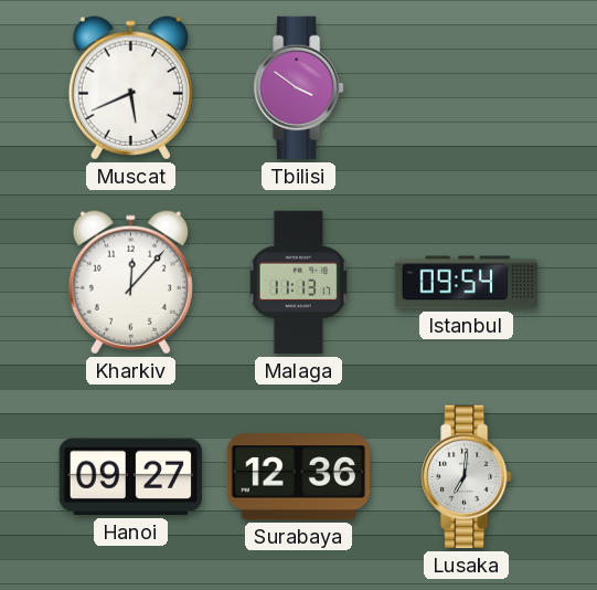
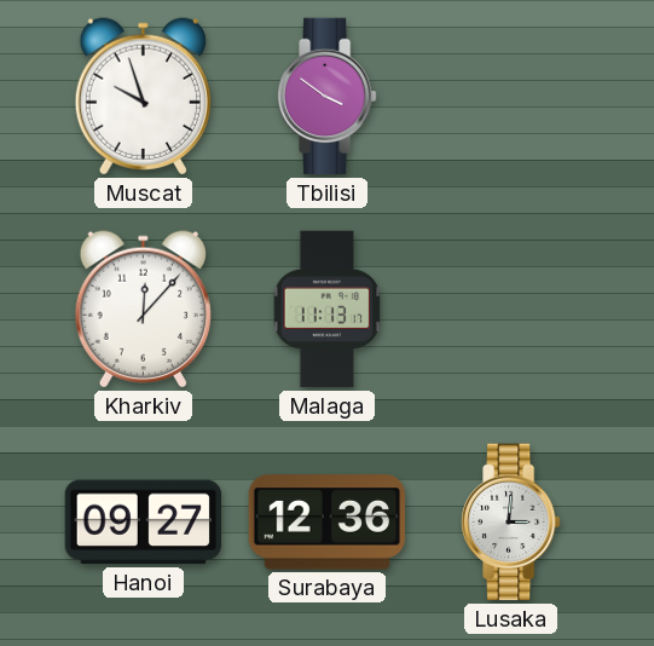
Muscat: 5:41 -> 9:57
Istanbul: 09:54 -> none
Lusaka: 7:01 -> 3:01
